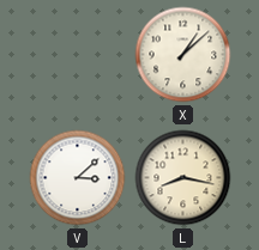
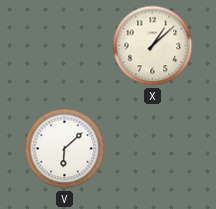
V: 3:08 -> 6:08
L: 8:17 -> none
